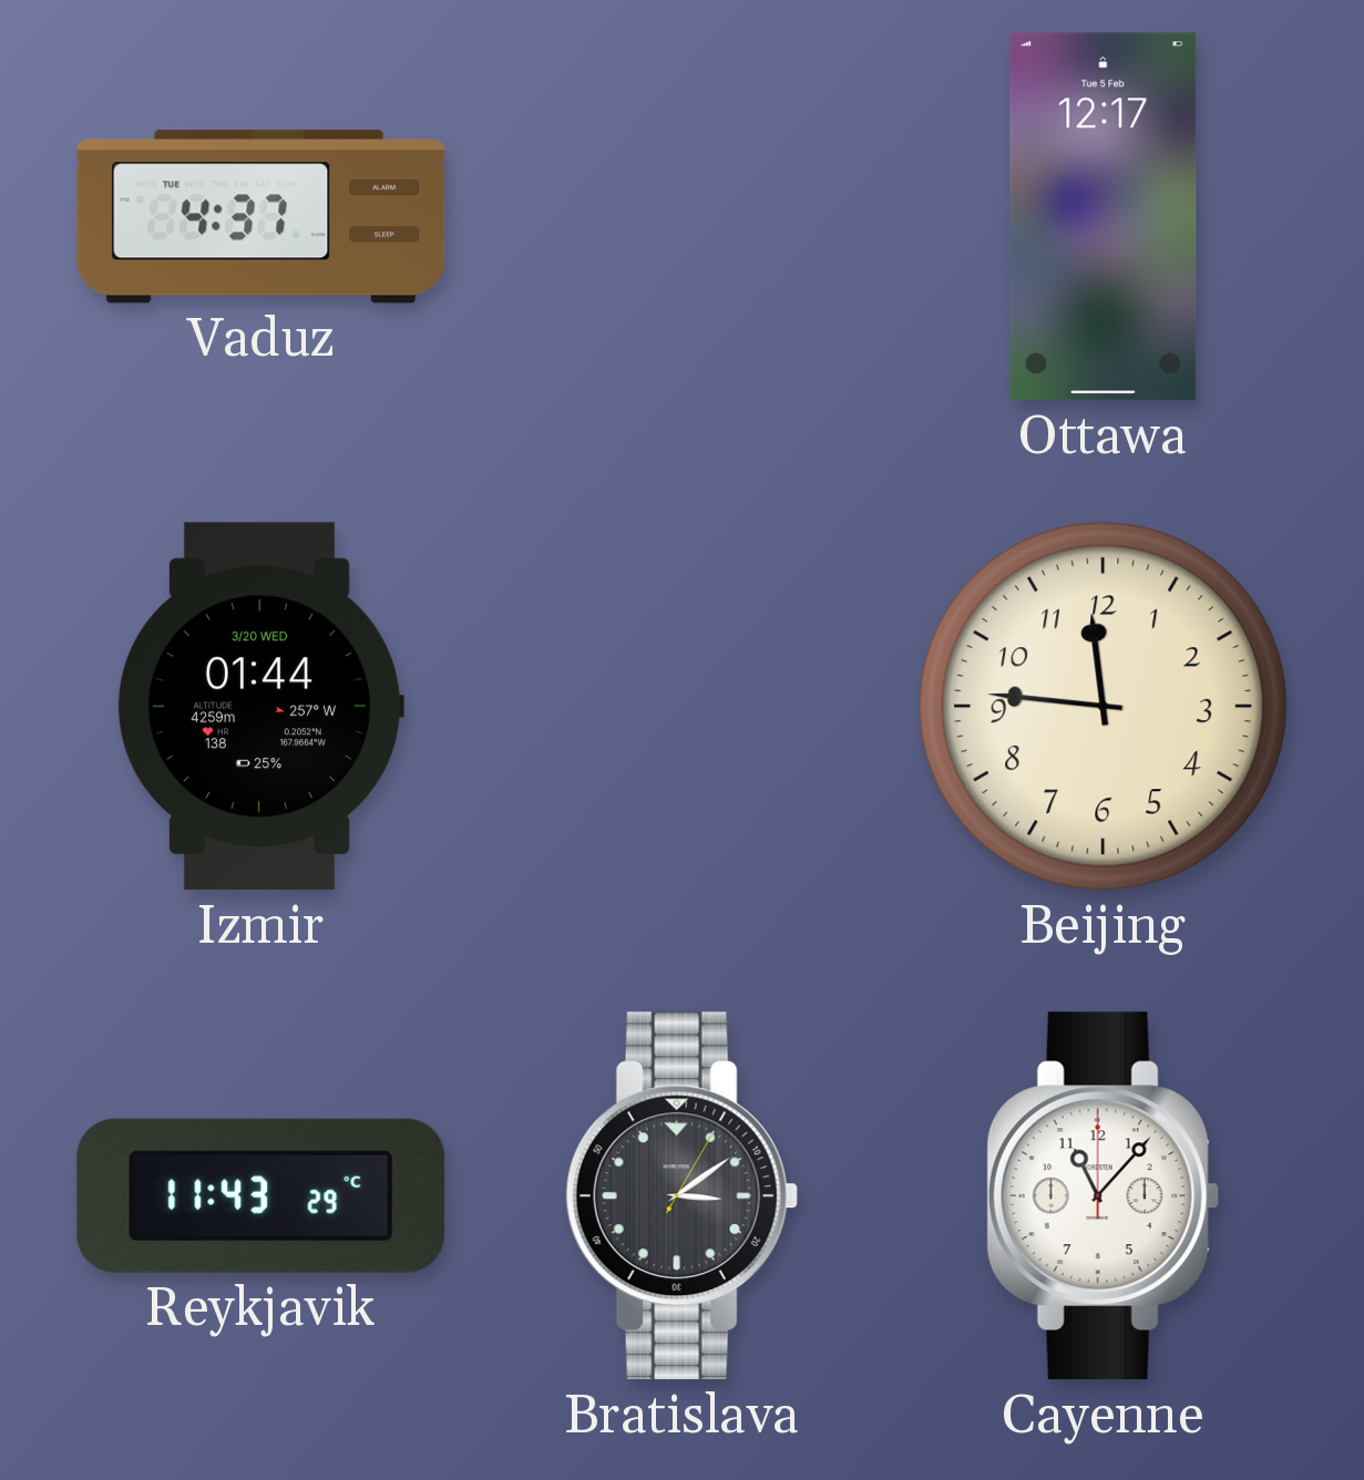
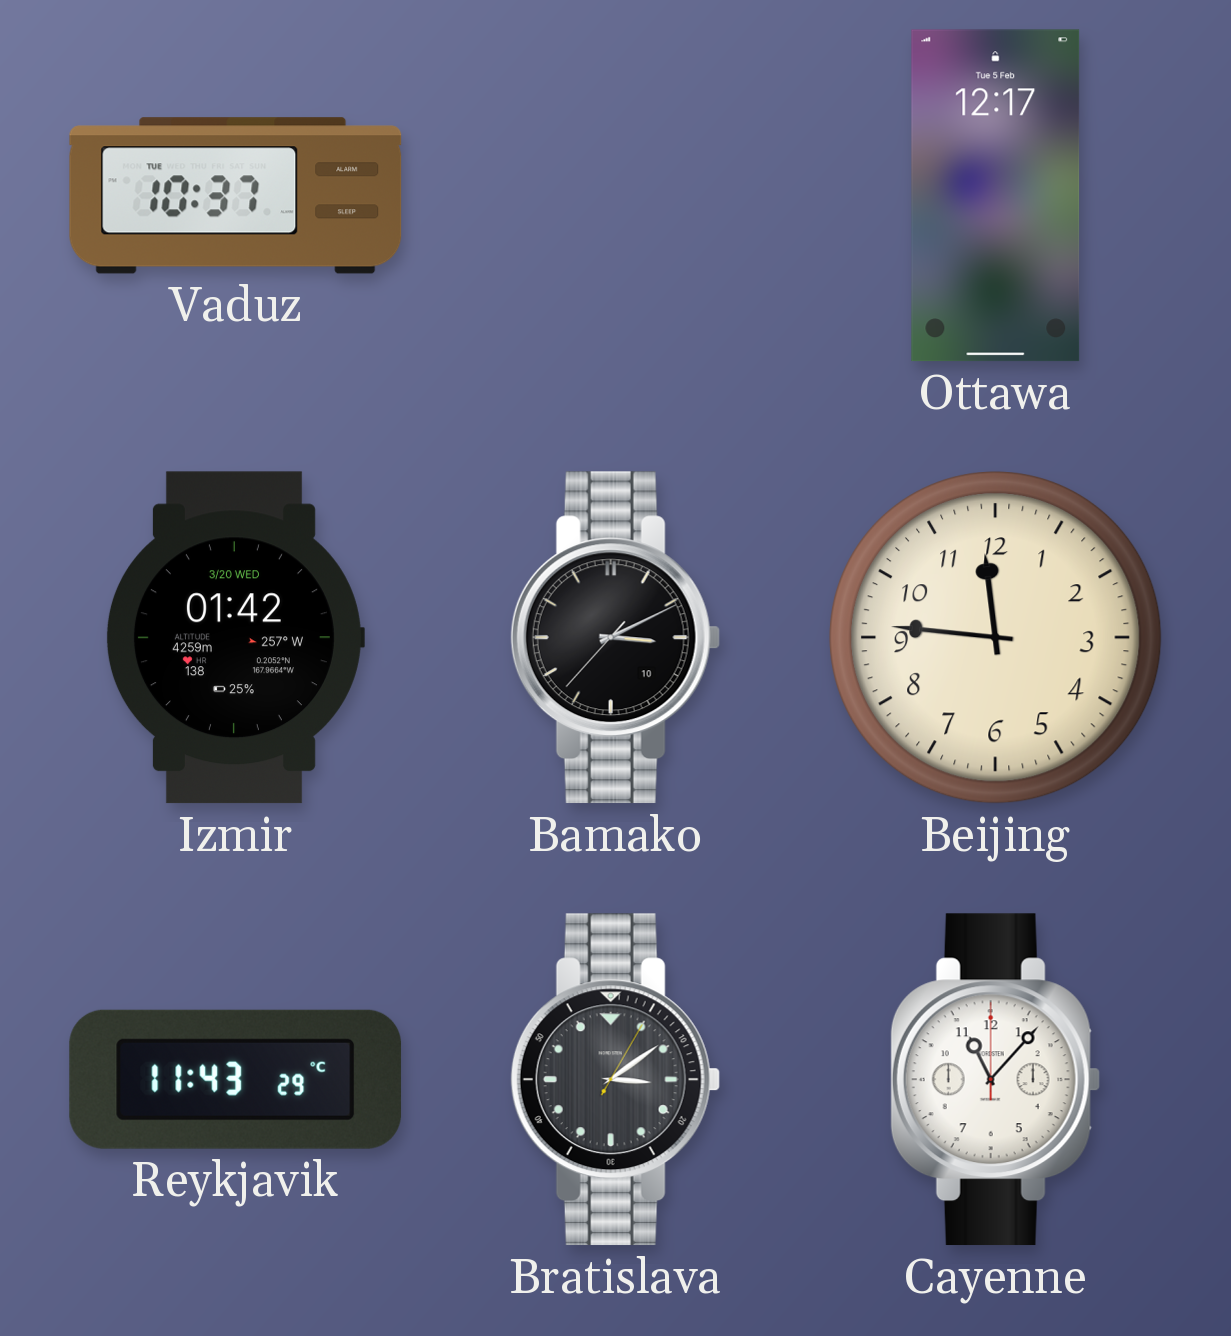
Vaduz: 4:37 -> 10:37
Izmir: 01:44 -> 01:42
Bamako: none -> 3:10
